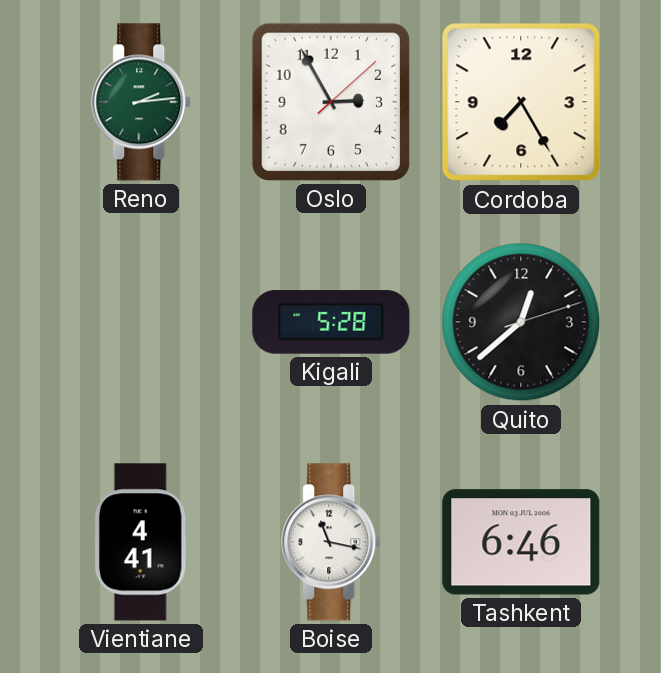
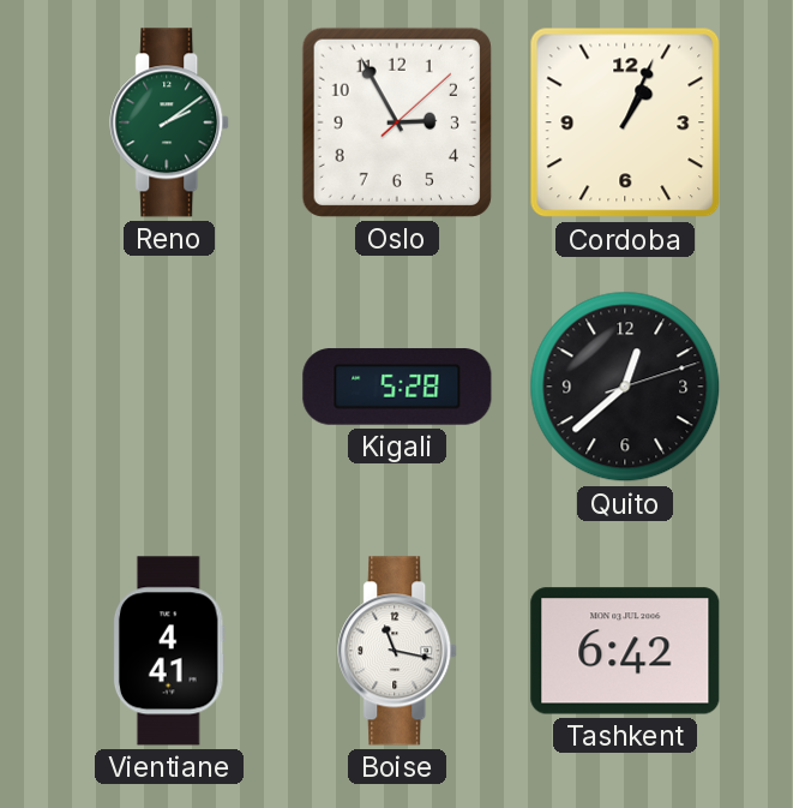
Reno: 2:14 -> 2:09
Cordoba: 7:25 -> 1:04
Tashkent: 6:46 -> 6:42
